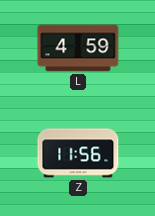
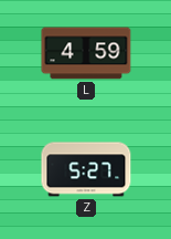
Z: 11:56 -> 5:27
